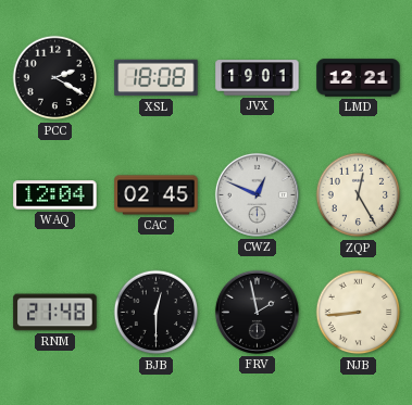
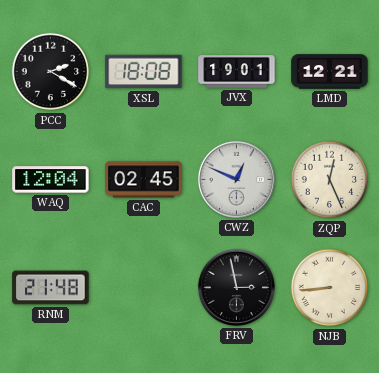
ZQP: 12:25 -> 12:26
BJB: 12:30 -> none
FRV: 1:58 -> 2:58
